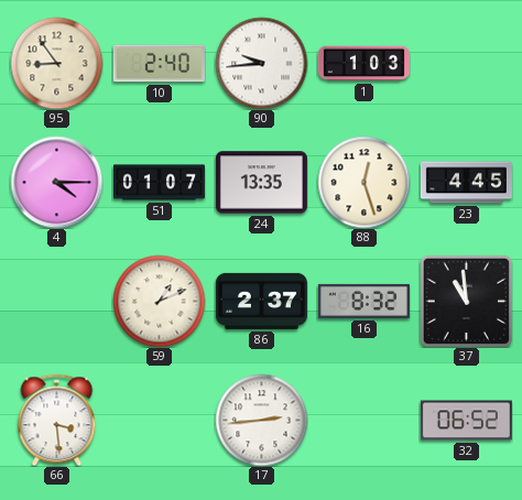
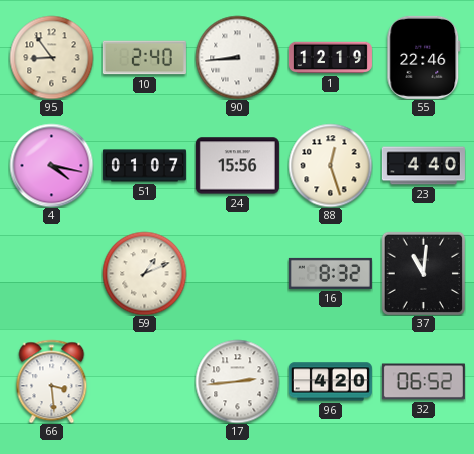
90: 9:44 -> 8:44
1: 1:03 -> 12:19
55: none -> 22:46
4: 4:15 -> 4:17
24: 13:35 -> 15:56
23: 4:45 -> 4:40
86: 2:37 -> none
37: 10:59 -> 11:01
96: none -> 4:20
